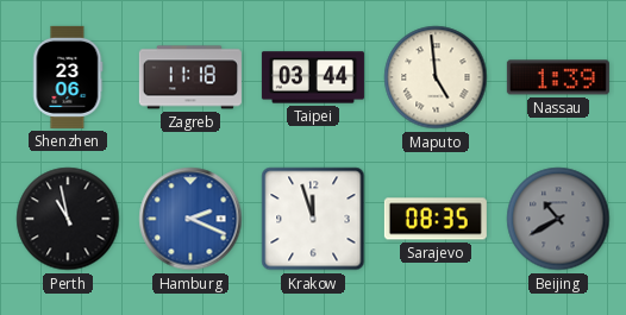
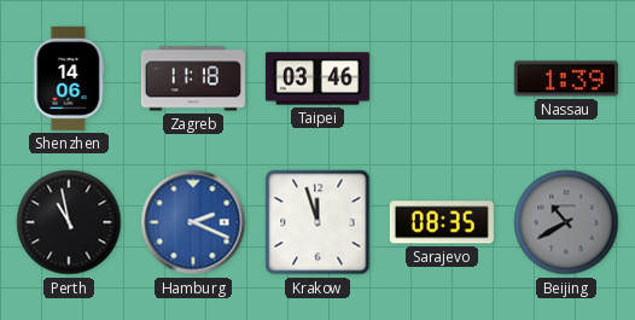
Shenzhen: 23:06 -> 14:06
Taipei: 03:44 -> 03:46
Maputo: 4:59 -> none
